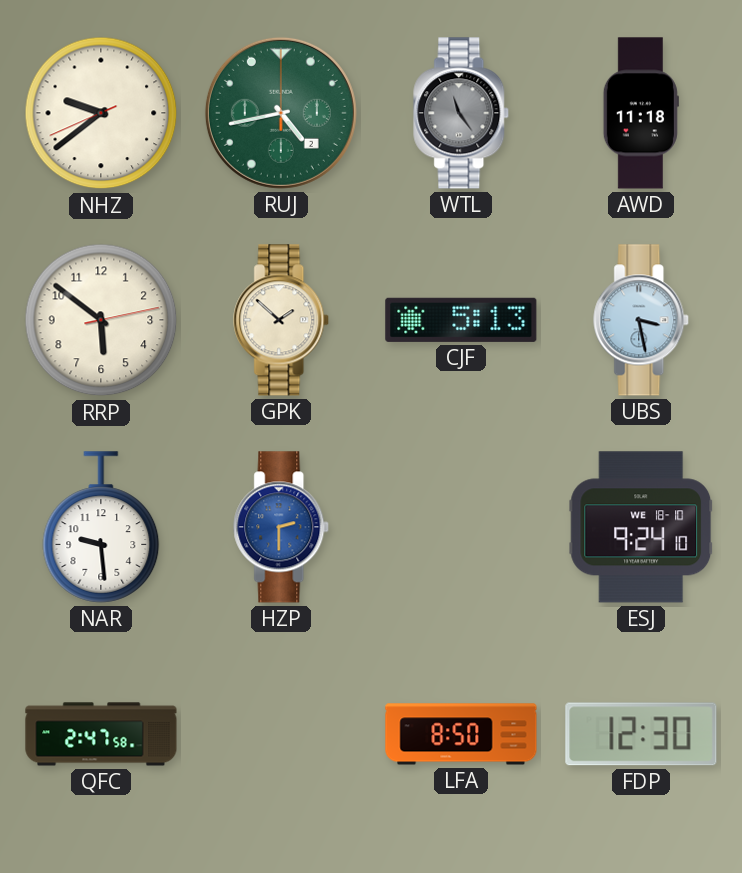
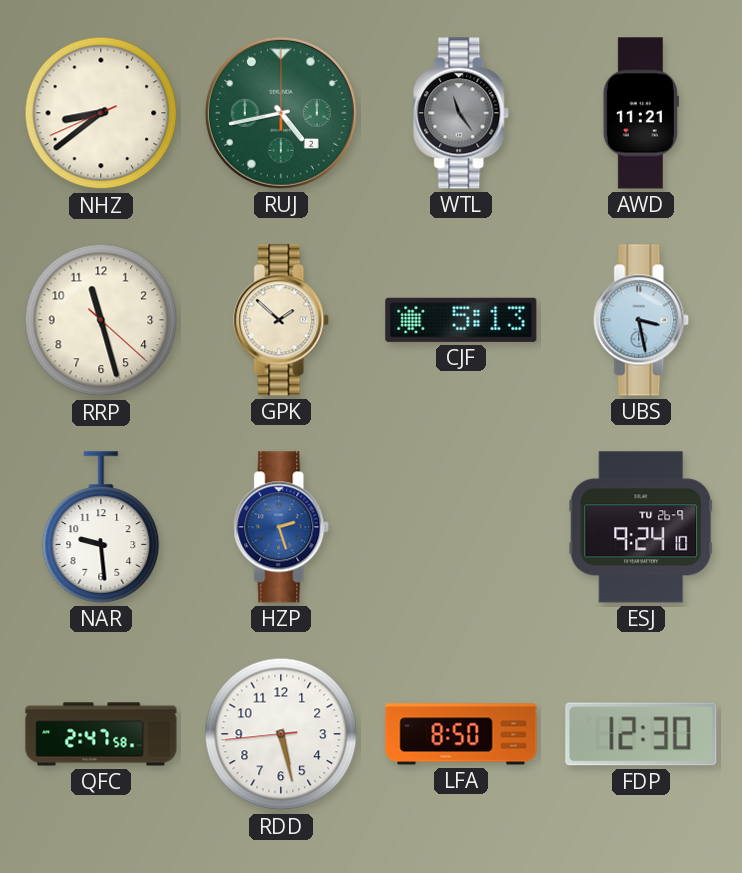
NHZ: 9:38 -> 8:38
AWD: 11:18 -> 11:21
RRP: 5:51 -> 11:27
HZP: 2:30 -> 2:27
ESJ date: WE 18-10 -> TU 26-9
RDD: none -> 5:27
